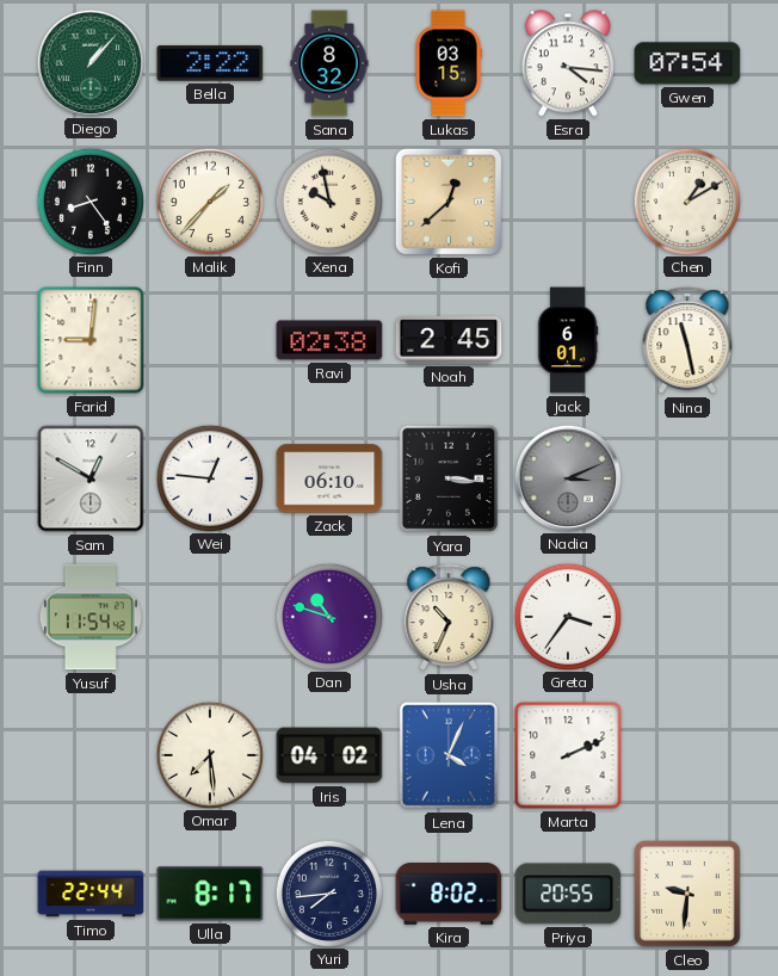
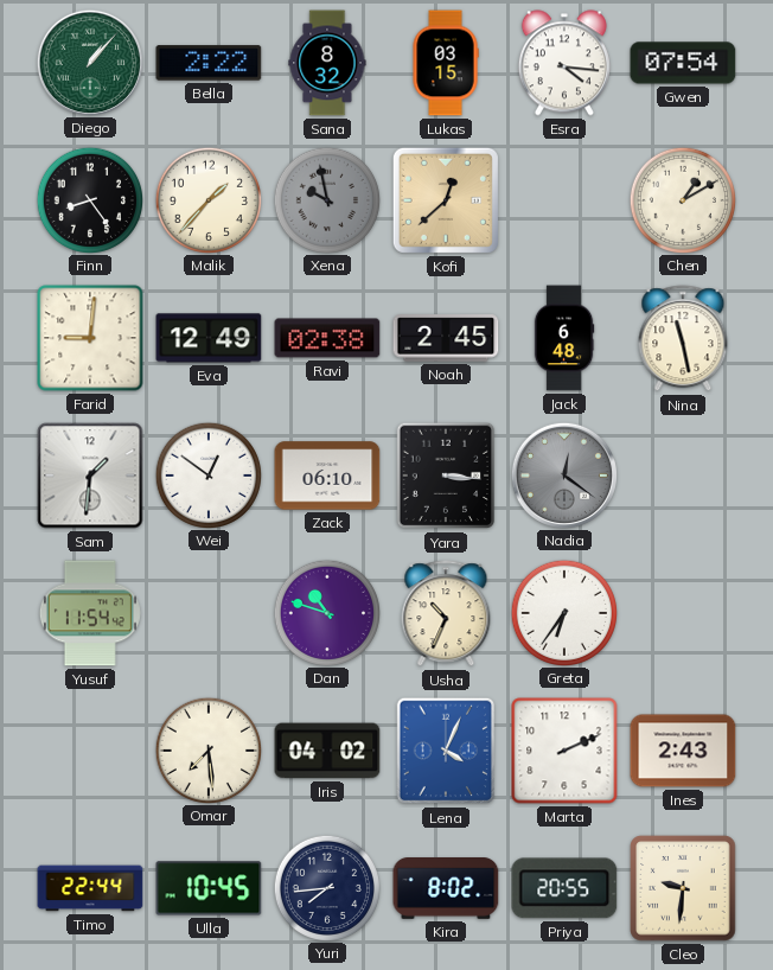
Xena dial: cream -> grey
Eva: none -> 12:49
Jack: 6:01 -> 6:48
Sam: 12:50 -> 1:31
Wei: 12:46 -> 12:51
Nadia: 3:11 -> 12:21
Greta: 3:36 -> 6:36
Ines: none -> 2:43
Ulla: 8:17 -> 10:45
